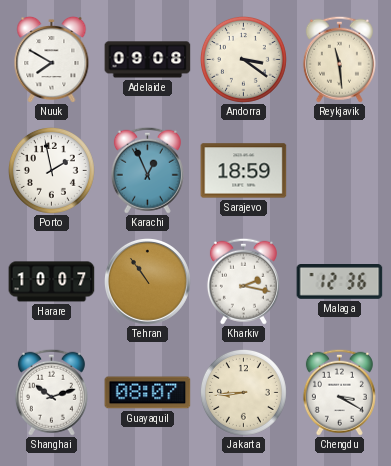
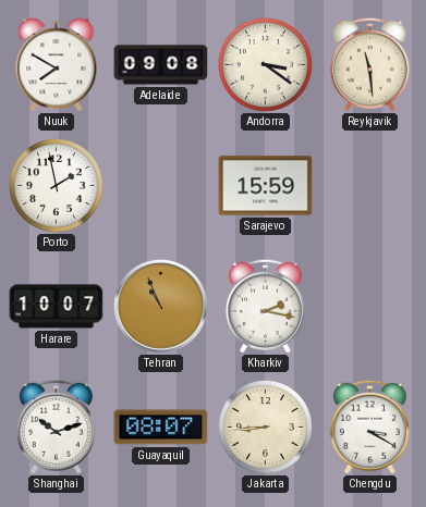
Karachi: 12:56 -> none
Sarajevo: 18:59 -> 15:59
Tehran: 10:54 -> 10:56
Malaga: 12:36 -> none
